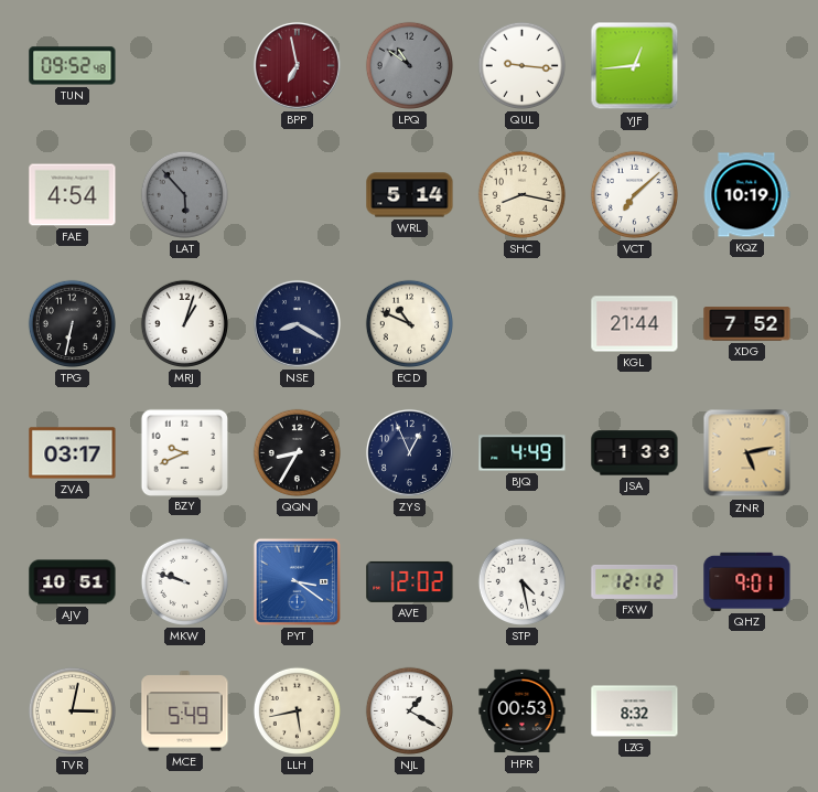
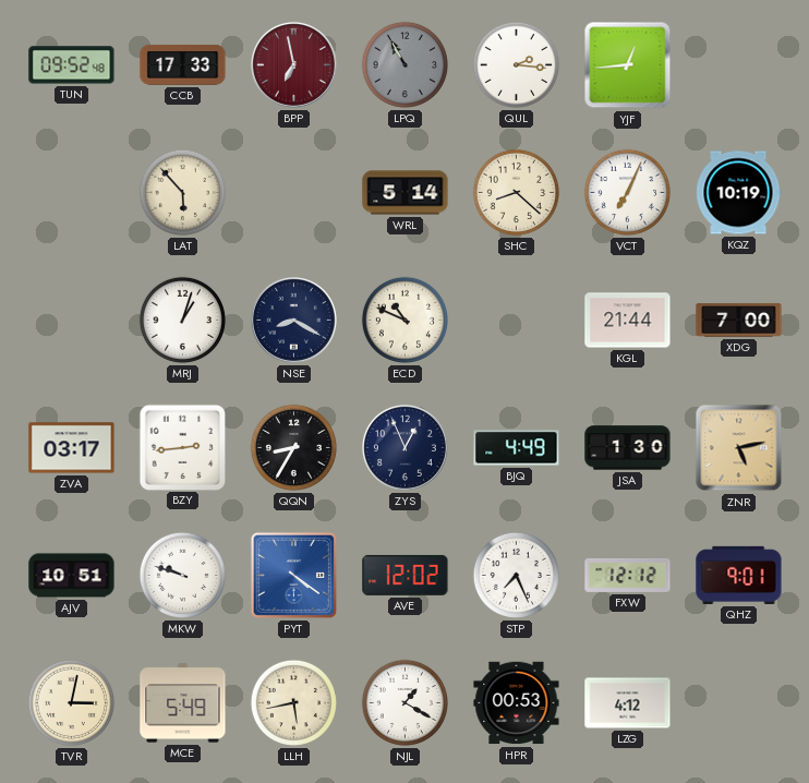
CCB: none -> 17:33
LPQ: 10:51 -> 10:55
QUL: 9:16 -> 2:16
FAE: 4:54 -> none
LAT dial: grey -> cream
SHC: 8:17 -> 8:22
VCT: 7:08 -> 7:04
TPG: 6:32 -> none
XDG: 7:52 -> 7:00
BZY: 9:41 -> 2:44
JSA: 1:33 -> 1:30
PYT: 3:21 -> 4:21
STP: 4:28 -> 7:26
LZG: 8:32 -> 4:12
